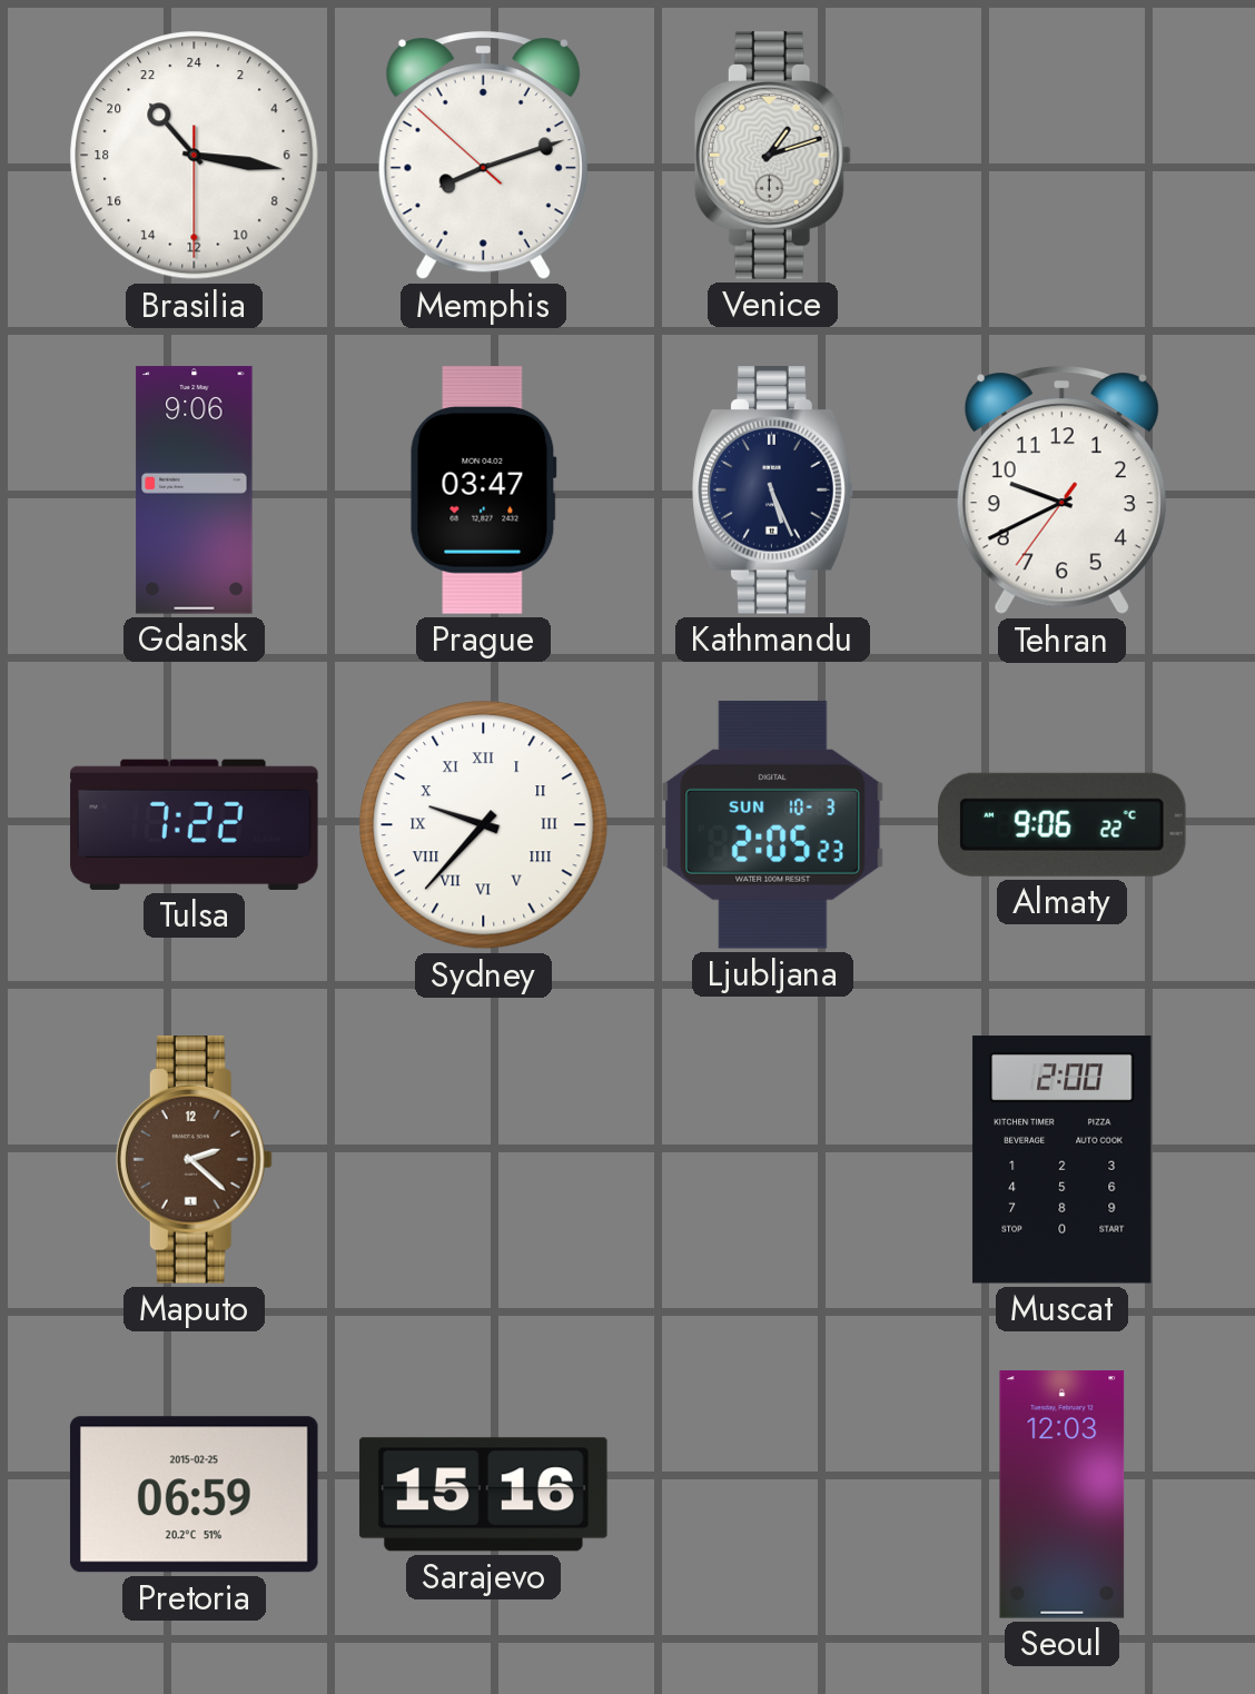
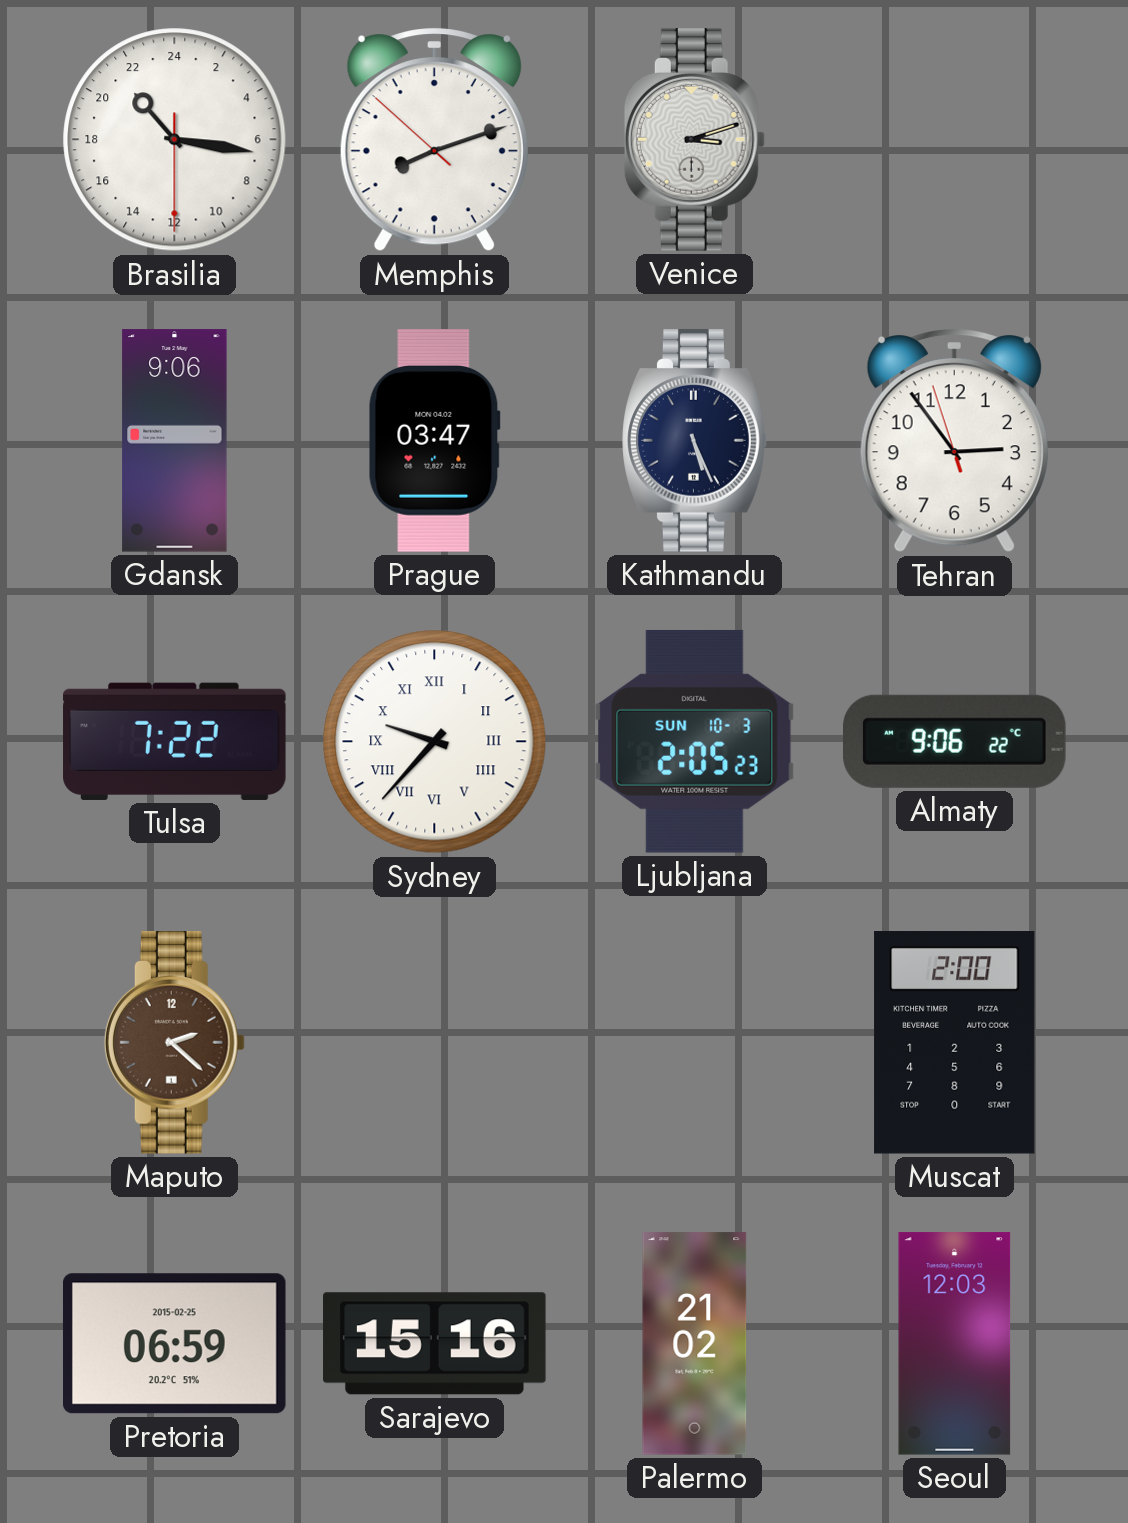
Venice: 1:12 -> 3:12
Tehran: 9:40 -> 2:53
Palermo: none -> 21:02
